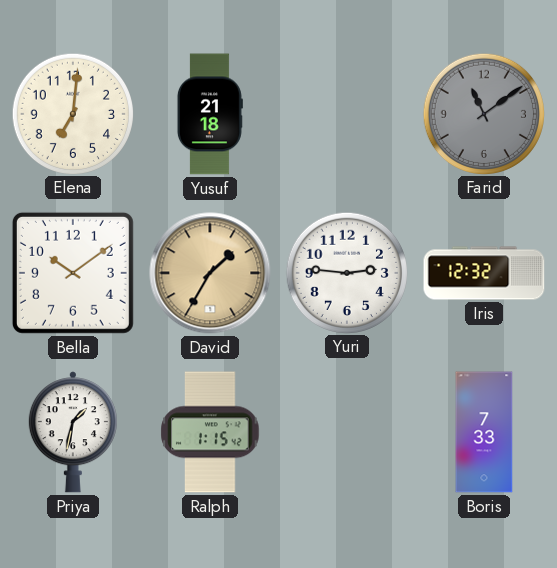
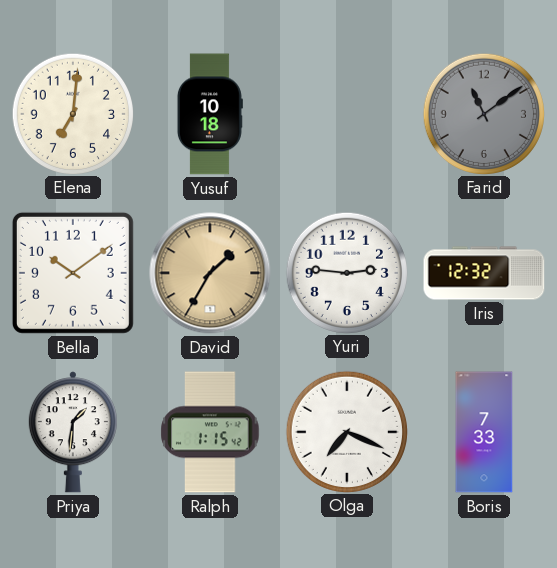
Yusuf: 21:18 -> 10:18
Priya: 1:32 -> 1:31
Olga: none -> 7:19
